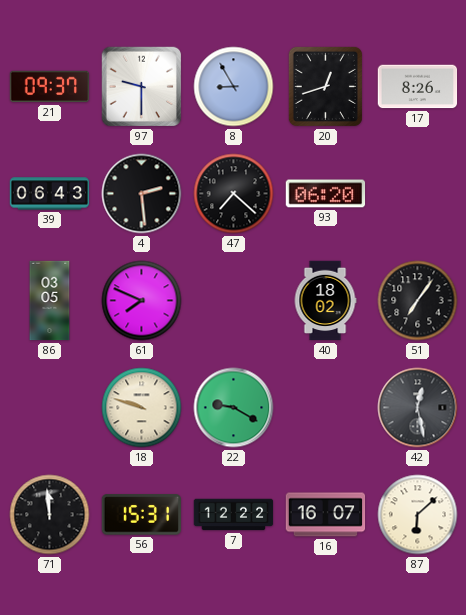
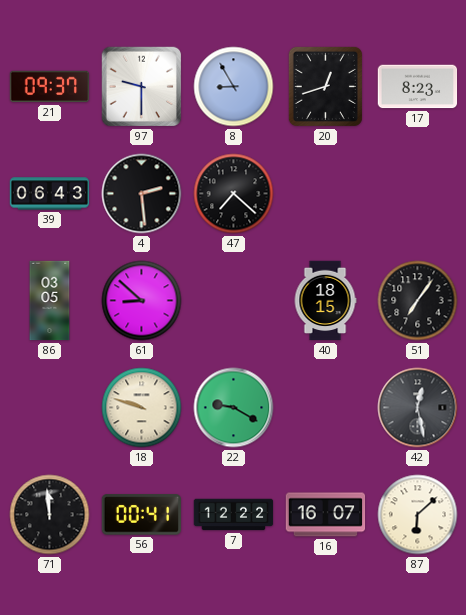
17: 8:26 -> 8:23
93: 06:20 -> none
61: 7:49 -> 8:52
40: 18:02 -> 18:15
56: 15:31 -> 00:41
